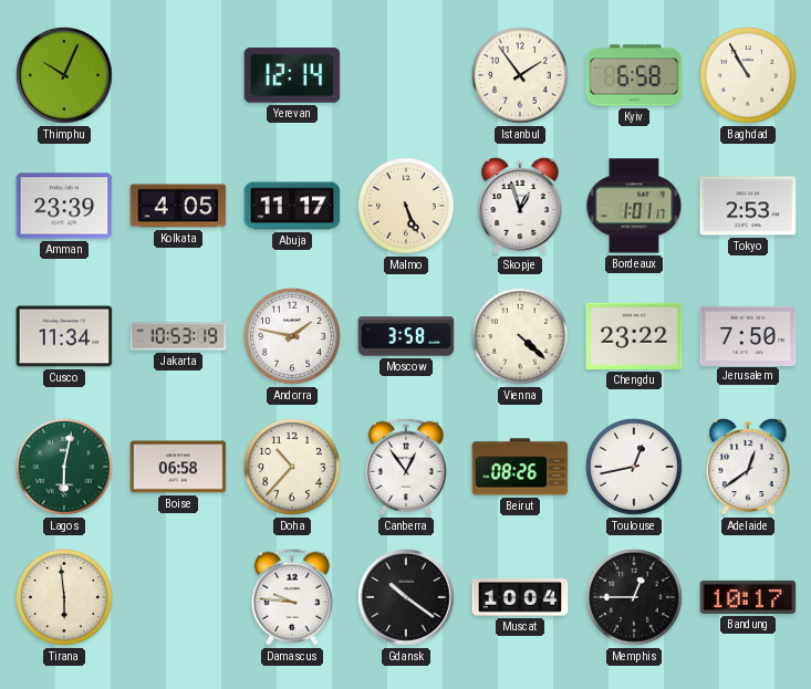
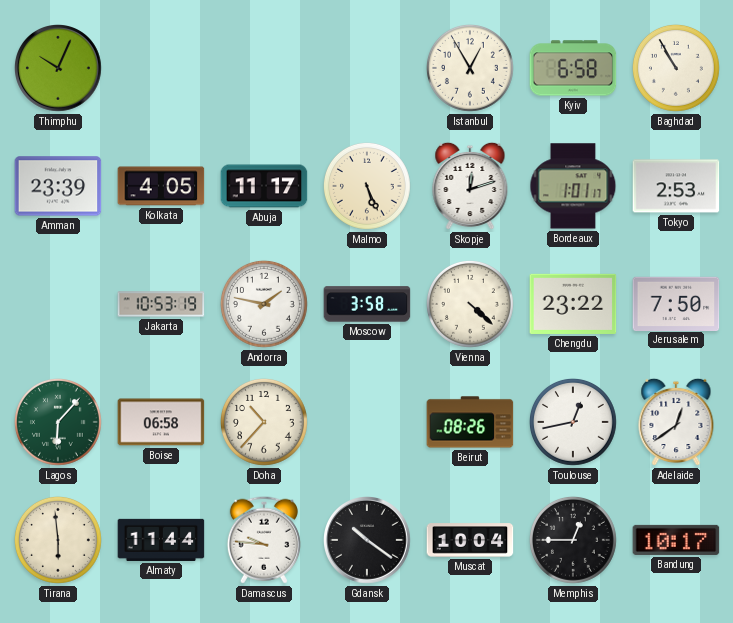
Yerevan: 12:14 -> none
Istanbul: 1:54 -> 12:55
Skopje: 12:57 -> 12:12
Cusco: 11:34 -> none
Lagos: 6:02 -> 6:07
Canberra: 12:54 -> none
Almaty: none -> 11:44
